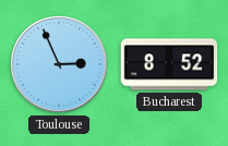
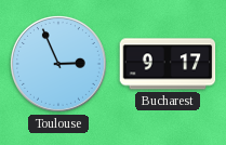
Bucharest: 8:52 -> 9:17
